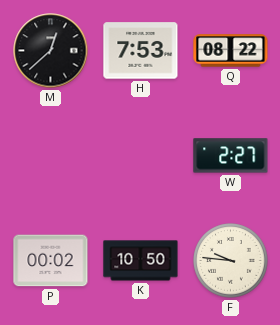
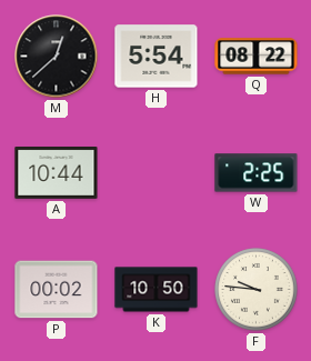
H: 7:53 -> 5:54
A: none -> 10:44
W: 2:27 -> 2:25
